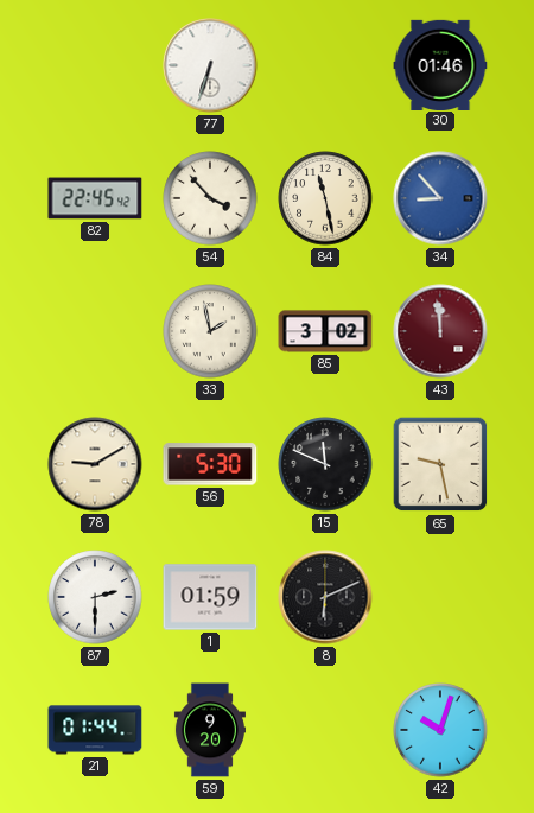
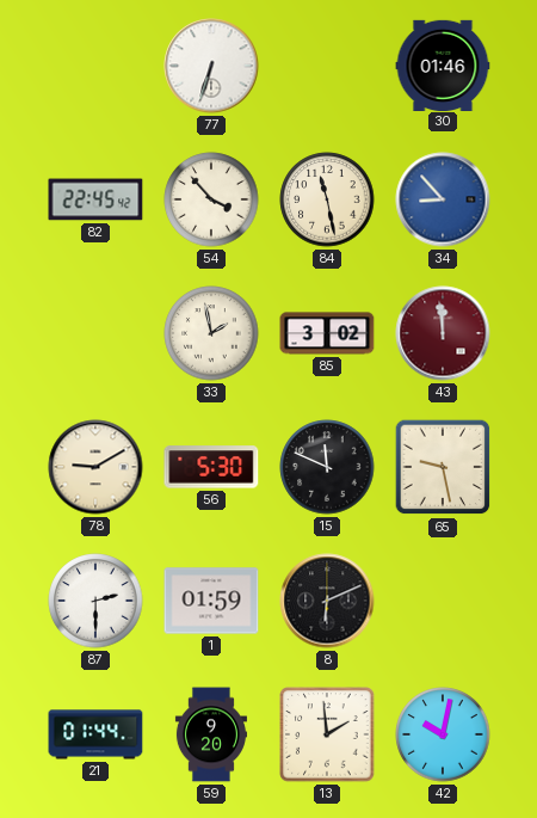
13: none -> 1:59
42: 10:03 -> 10:02
